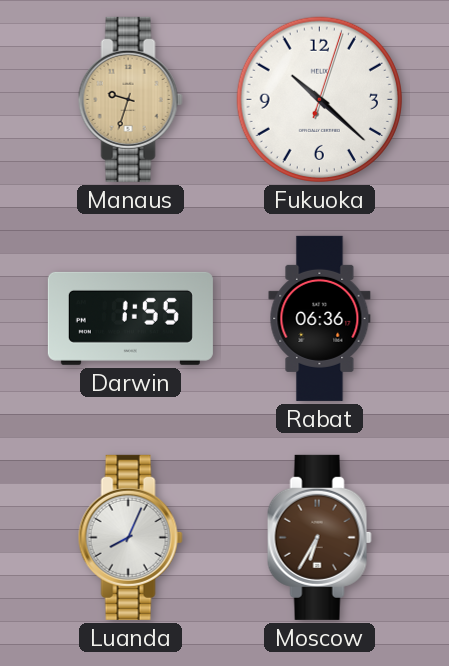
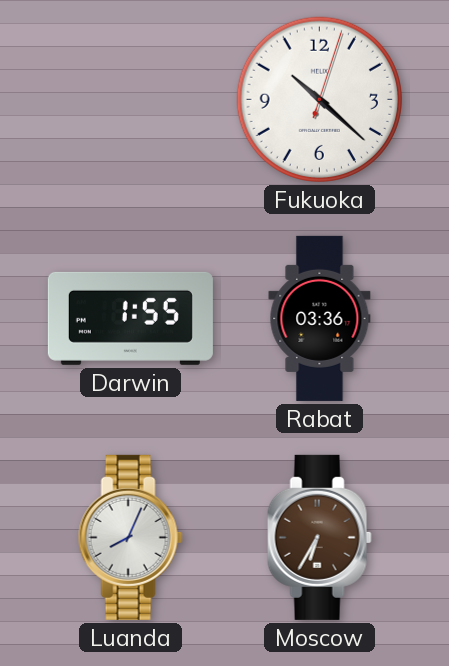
Manaus: 9:33 -> none
Rabat: 06:36 -> 03:36
